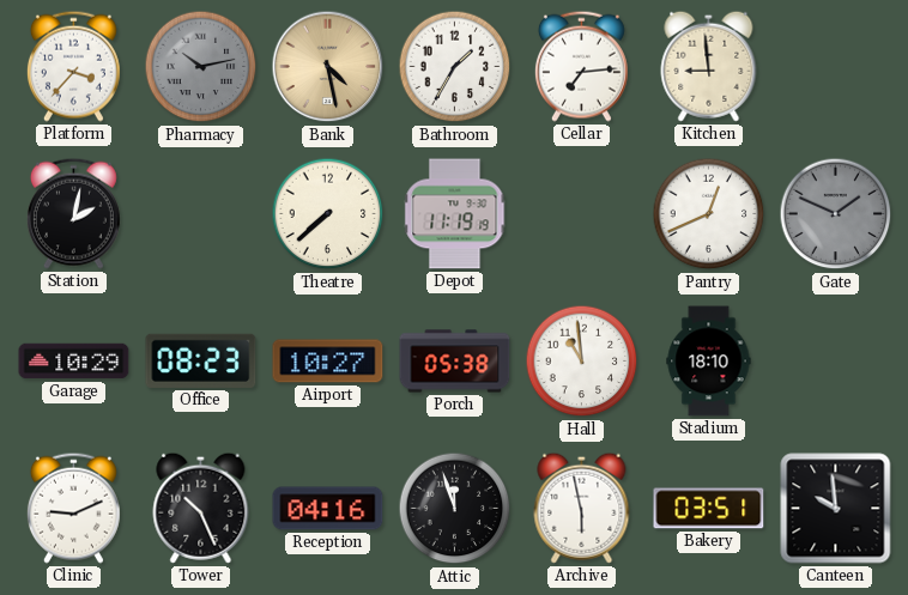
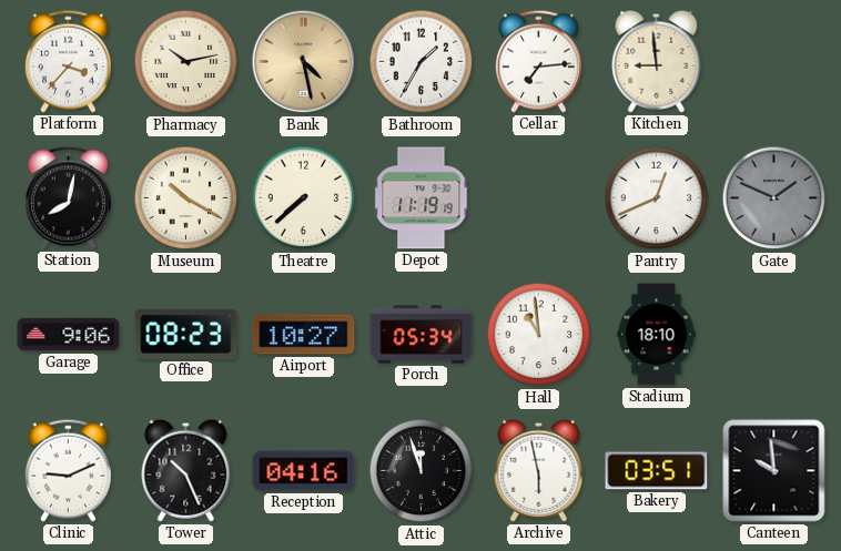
Pharmacy dial: grey -> cream
Station: 2:02 -> 8:02
Museum: none -> 10:20
Garage: 10:29 -> 9:06
Porch: 05:38 -> 05:34
